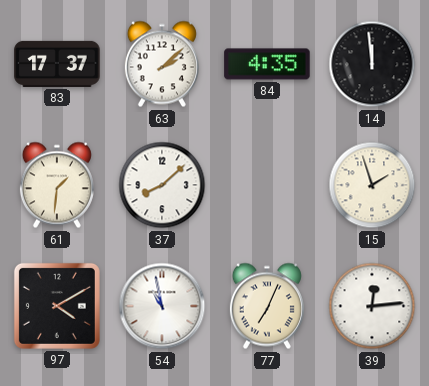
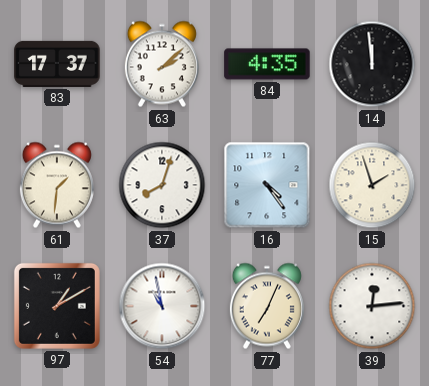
37: 8:08 -> 8:03
16: none -> 4:24
97: 4:10 -> 1:10
